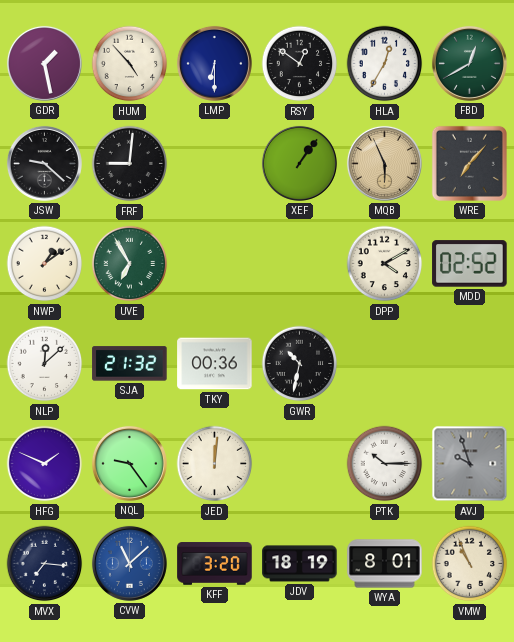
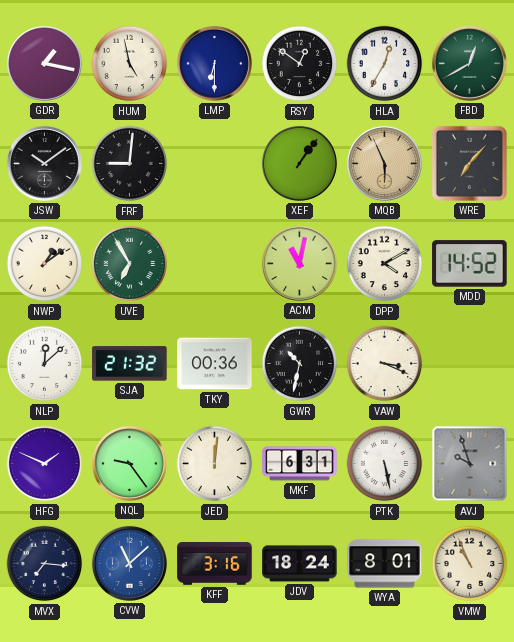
GDR: 1:28 -> 1:17
HUM: 4:53 -> 4:58
JSW: 9:22 -> 10:09
ACM: none -> 11:02
MDD: 02:52 -> 14:52
VAW: none -> 3:19
MKF: none -> 6:31
PTK: 10:15 -> 5:28
KFF: 3:20 -> 3:16
JDV: 18:19 -> 18:24
